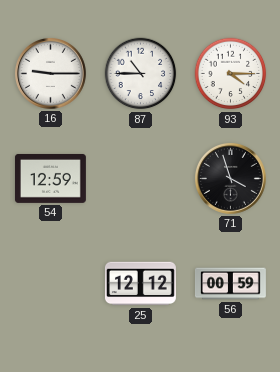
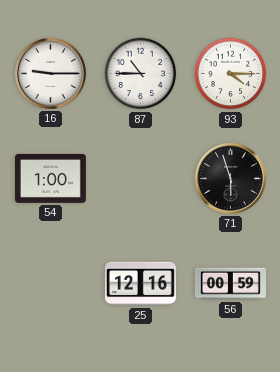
54: 12:59 -> 1:00
71: 3:57 -> 5:57
25: 12:12 -> 12:16
